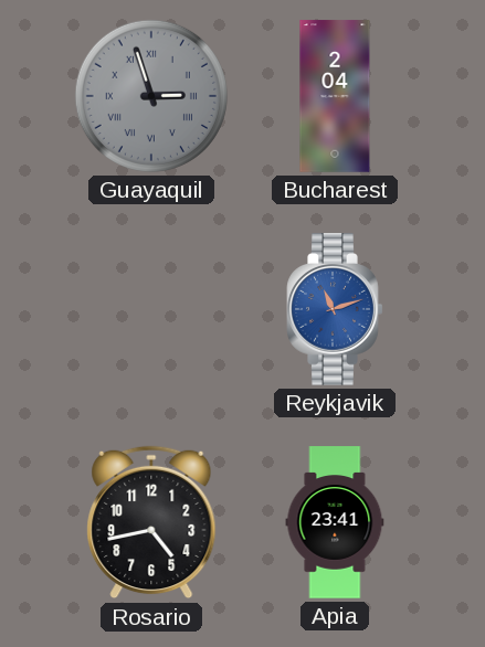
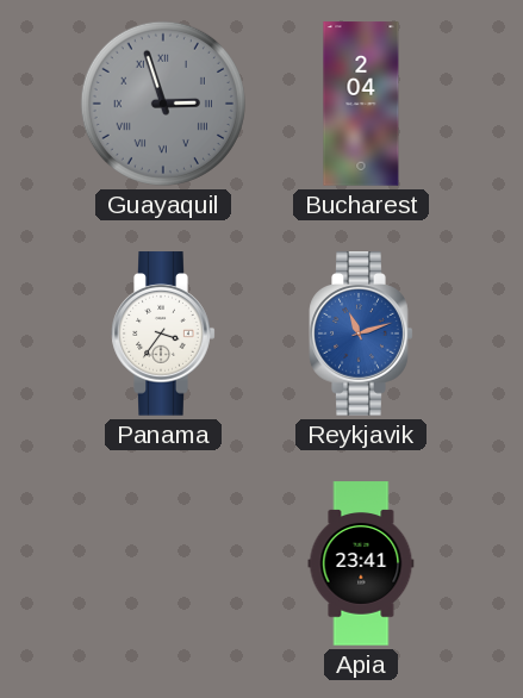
Panama: none -> 3:36
Rosario: 4:43 -> none
